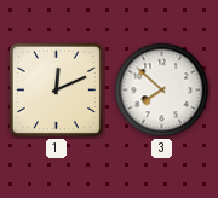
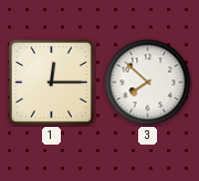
1: 12:11 -> 12:15
